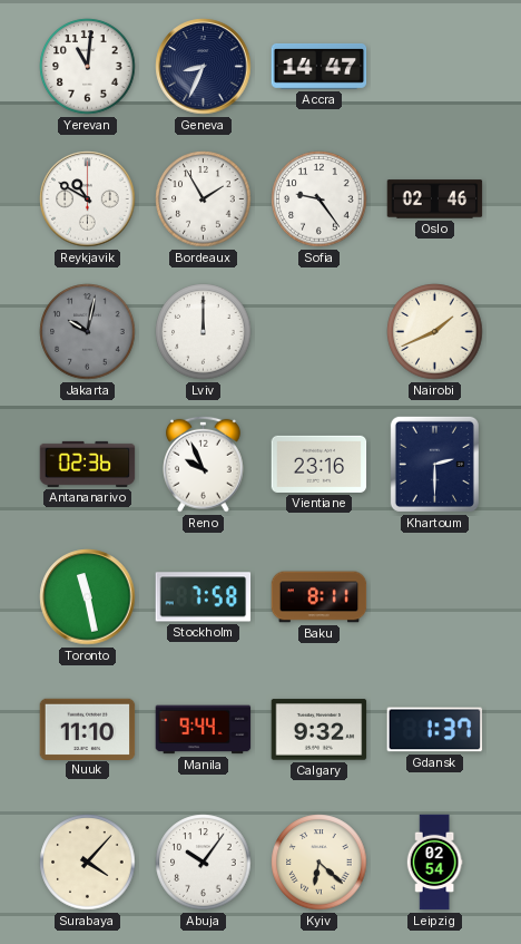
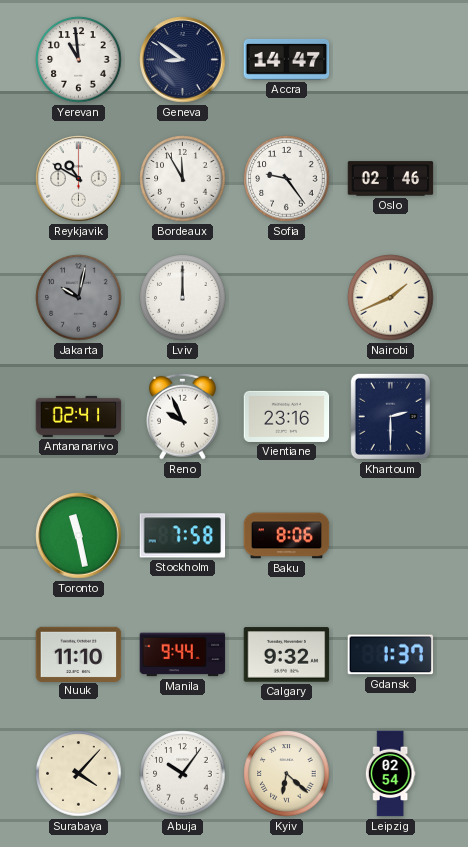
Yerevan: 11:01 -> 10:59
Geneva: 8:34 -> 8:51
Bordeaux: 1:55 -> 11:55
Antananarivo: 02:36 -> 02:41
Baku: 8:11 -> 8:06
